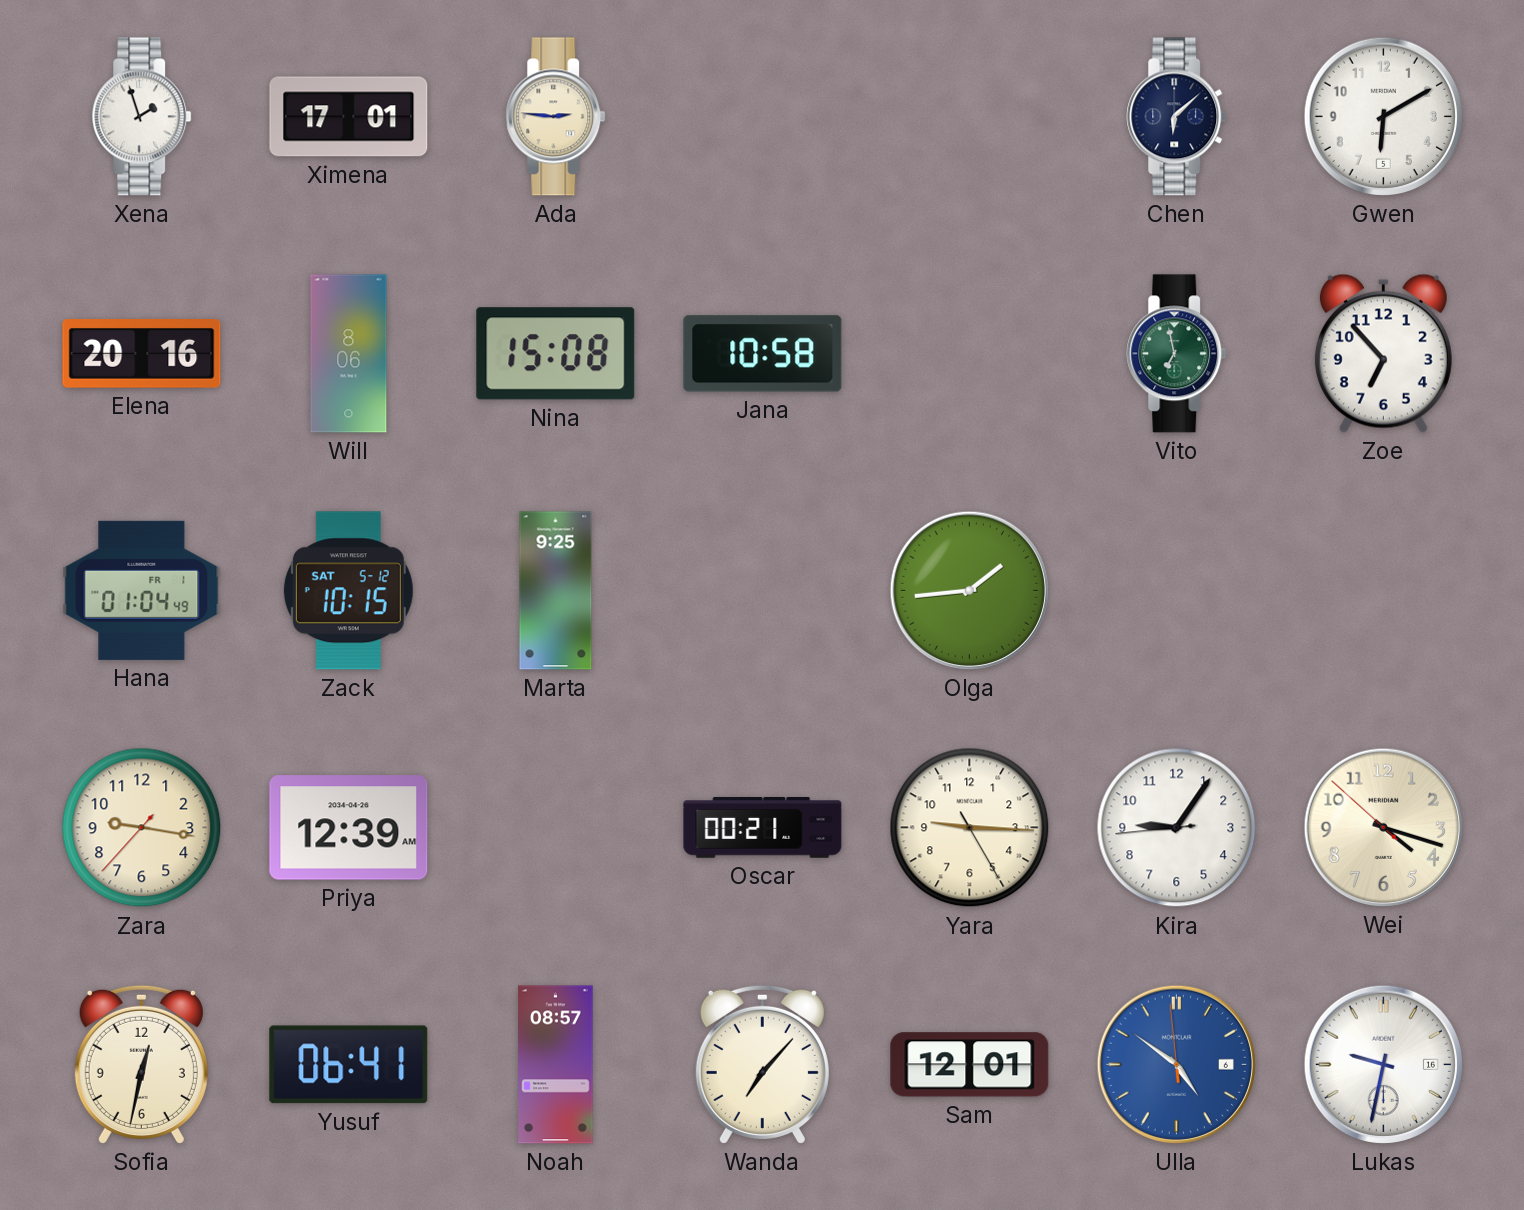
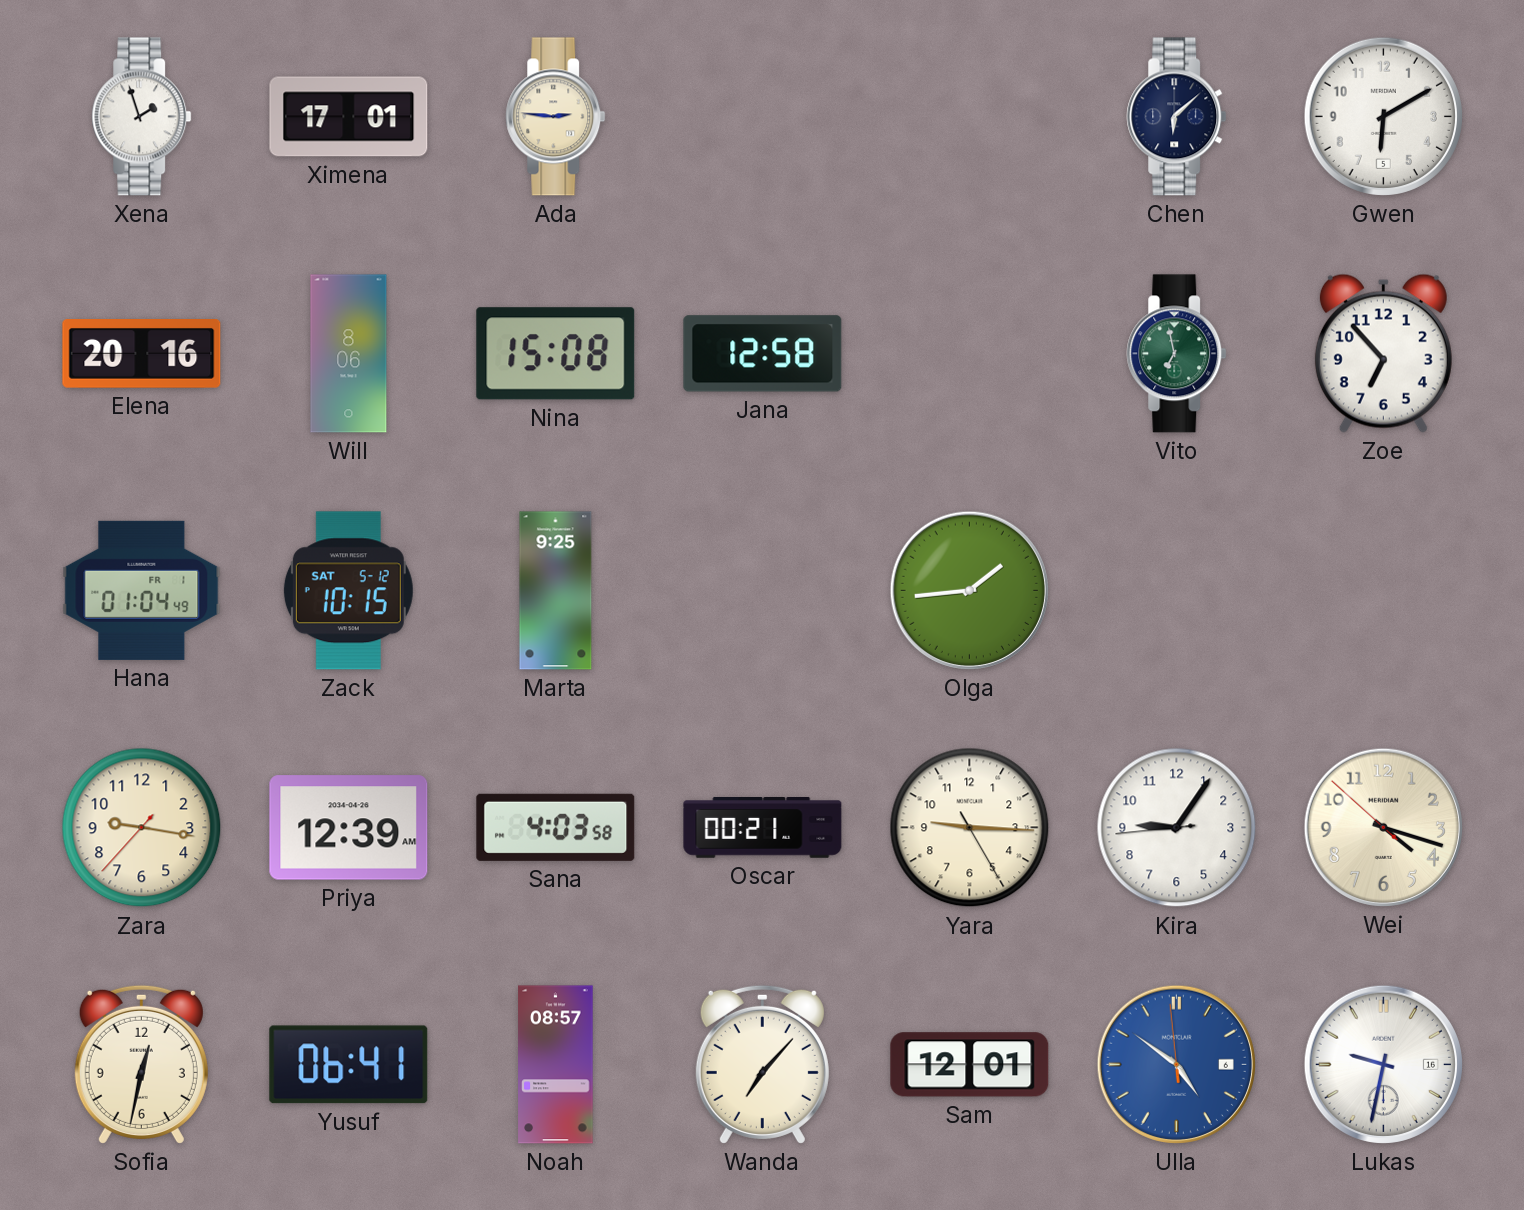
Jana: 10:58 -> 12:58
Sana: none -> 4:03
